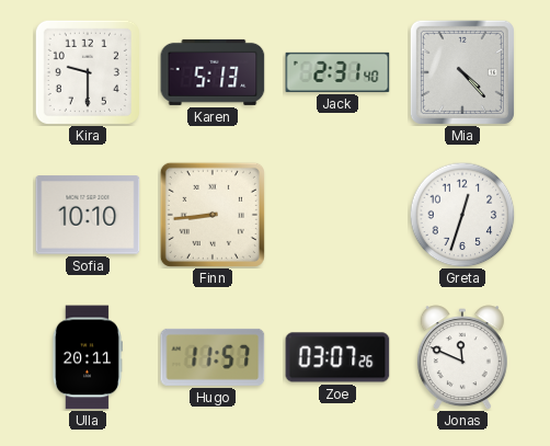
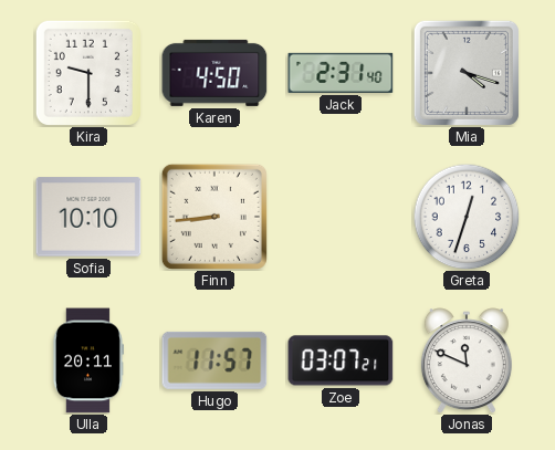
Karen: 5:13 -> 4:50
Mia: 4:23 -> 4:18
Zoe: 03:07:26 -> 03:07:21
